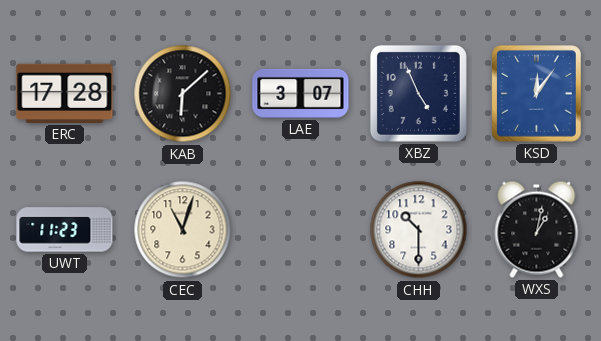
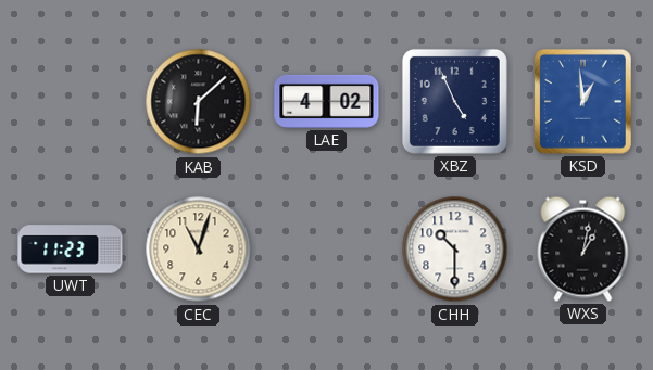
ERC: 17:28 -> none
LAE: 3:07 -> 4:02
KSD: 12:06 -> 12:59
